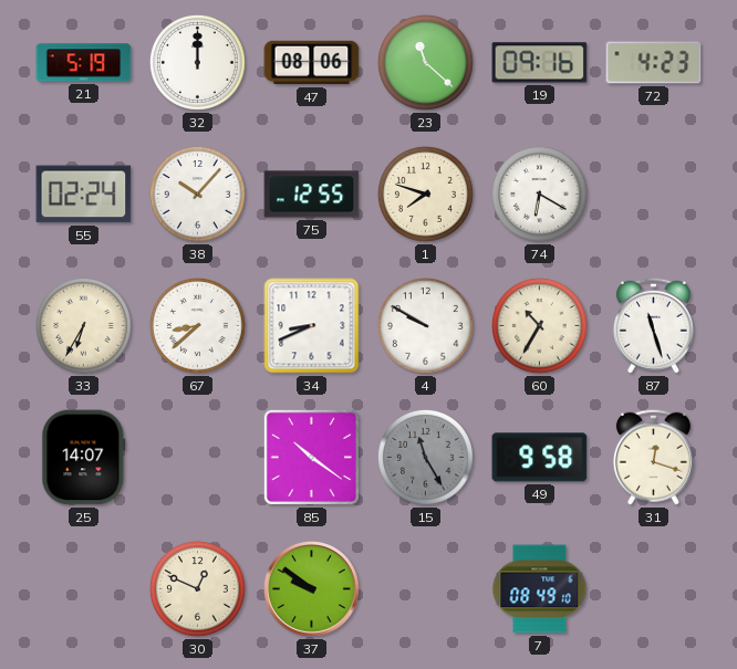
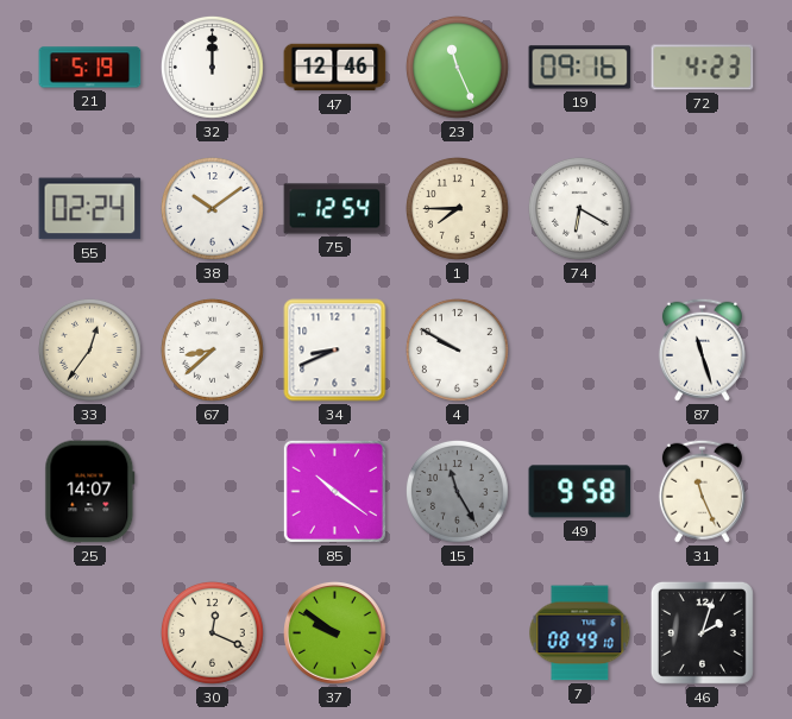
47: 08:06 -> 12:46
23: 11:22 -> 11:26
38: 10:07 -> 10:09
75: 12:55 -> 12:54
1: 7:48 -> 7:45
33: 6:35 -> 12:36
60: 10:35 -> none
31: 12:18 -> 11:26
30: 12:49 -> 12:19
46: none -> 2:03
